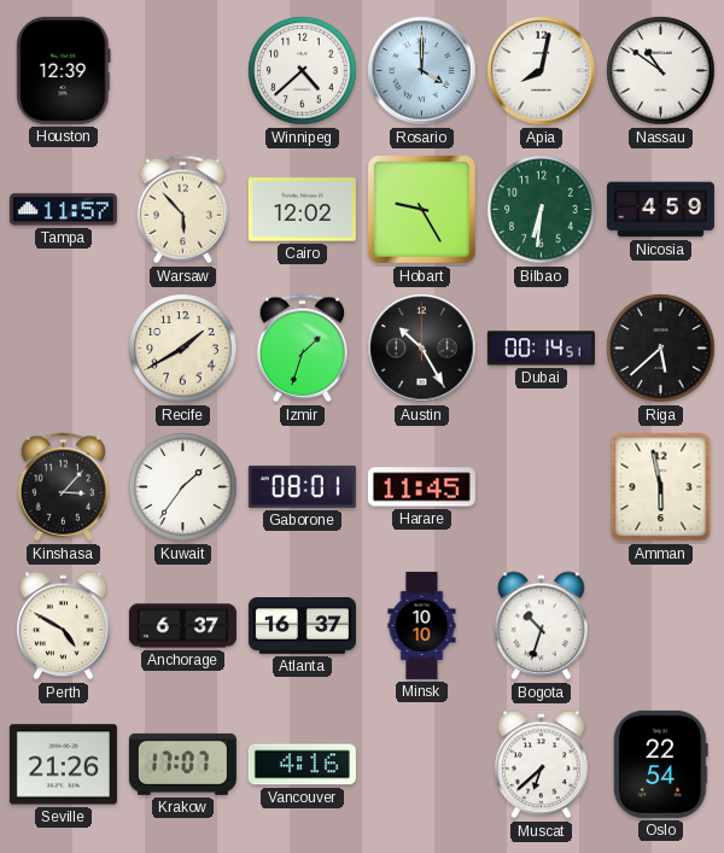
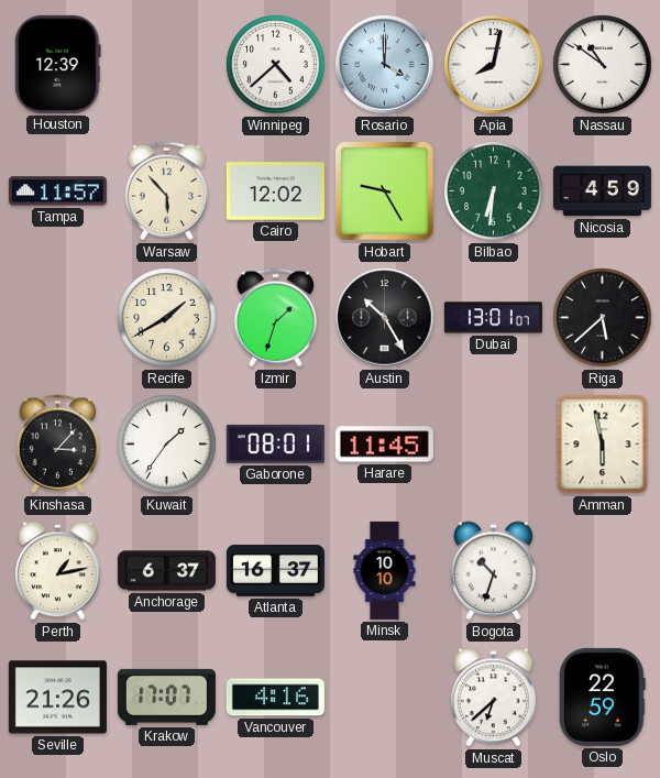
Dubai: 00:14 -> 13:01
Perth: 4:50 -> 1:13
Oslo: 22:54 -> 22:59
